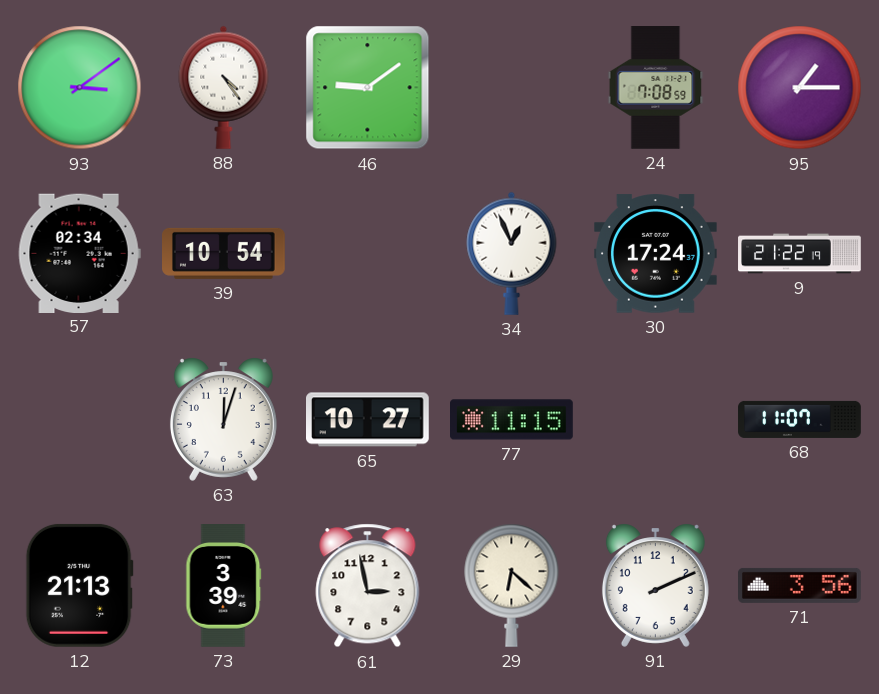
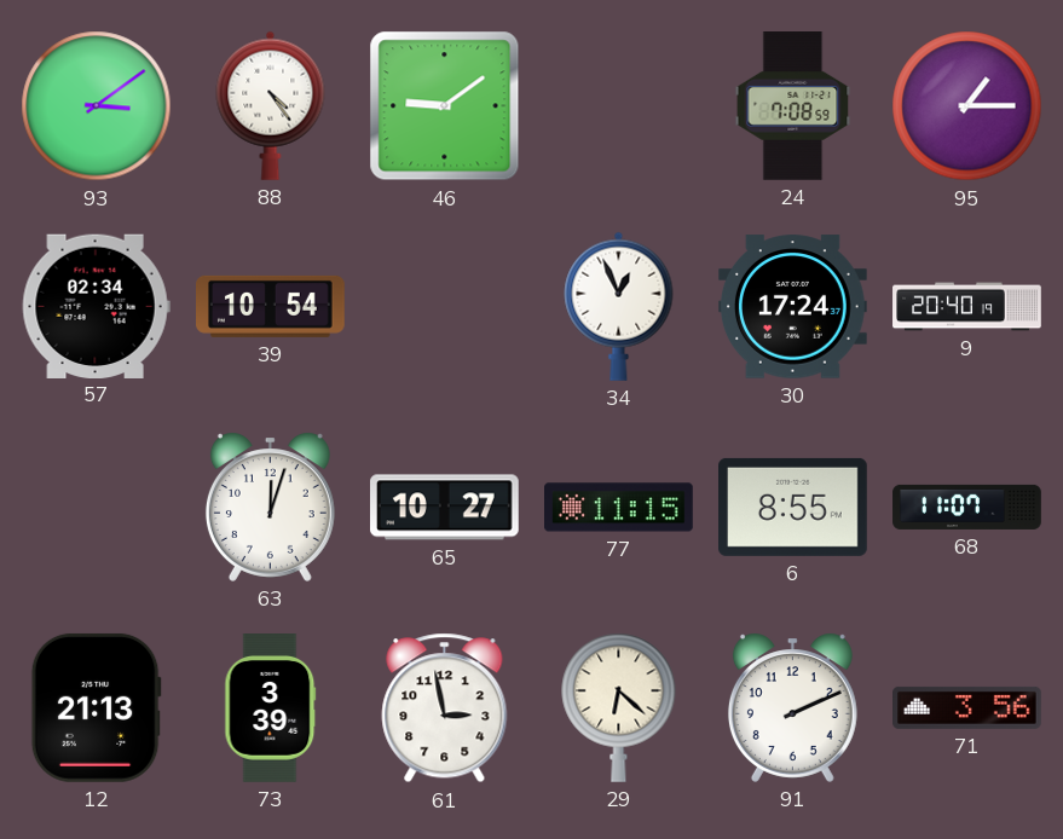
9: 21:22 -> 20:40
6: none -> 8:55
